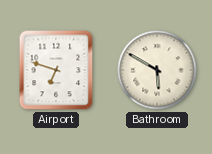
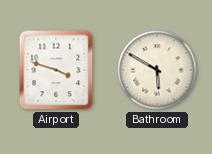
Airport: 6:48 -> 3:48
